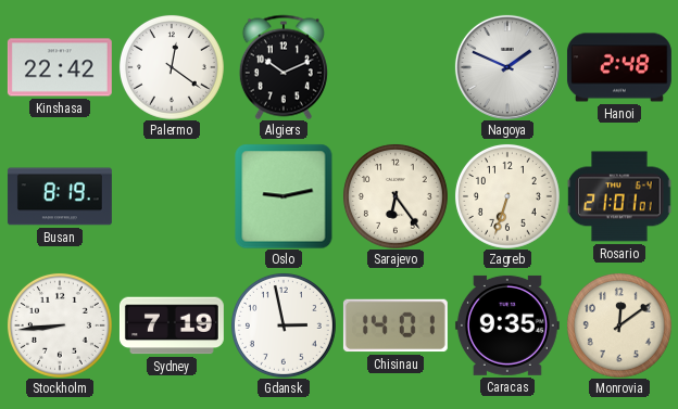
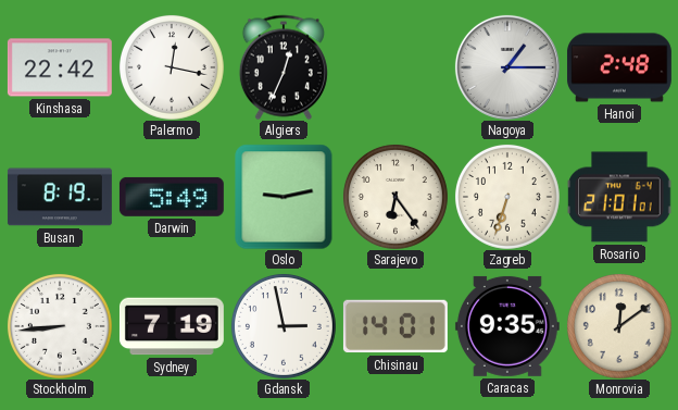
Palermo: 12:21 -> 12:17
Algiers: 10:11 -> 12:34
Nagoya: 1:49 -> 1:15
Darwin: none -> 5:49
